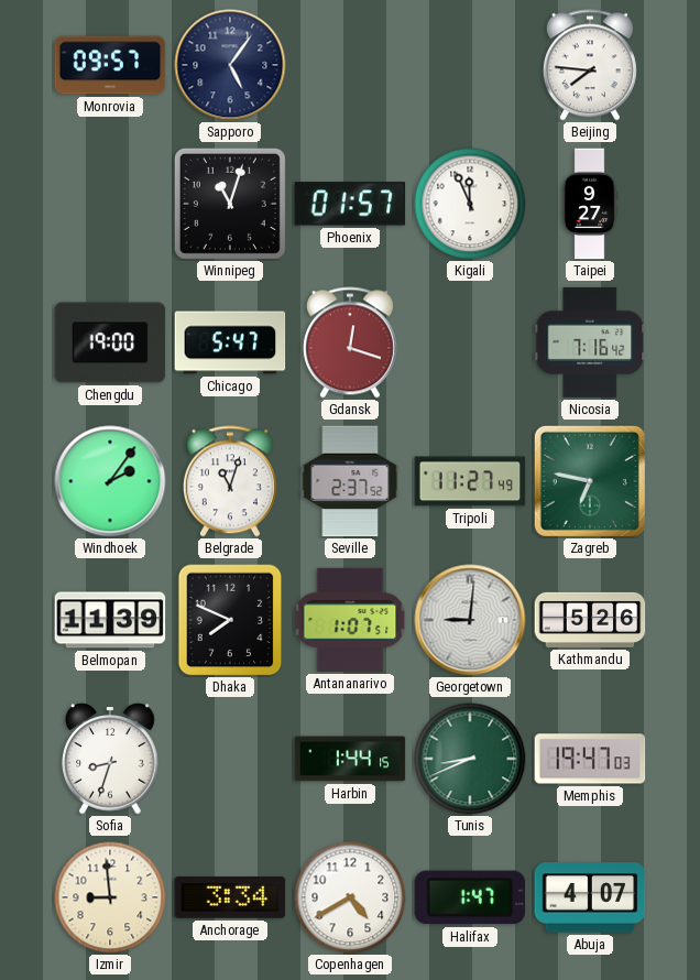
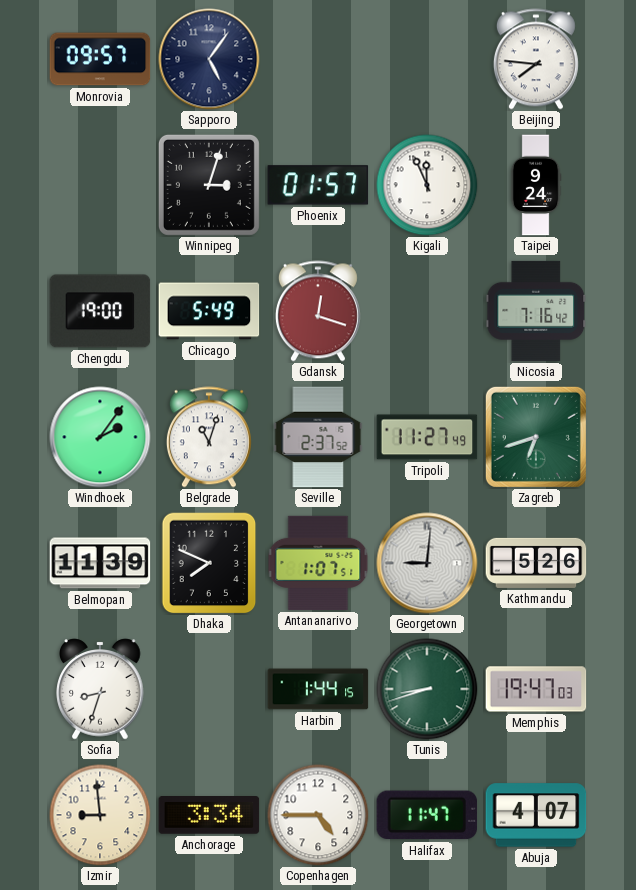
Winnipeg: 11:03 -> 3:03
Taipei: 9:27 -> 9:24
Chicago: 5:47 -> 5:49
Zagreb: 6:47 -> 6:42
Tunis: 8:41 -> 8:42
Copenhagen: 4:40 -> 4:45
Halifax: 1:47 -> 11:47
